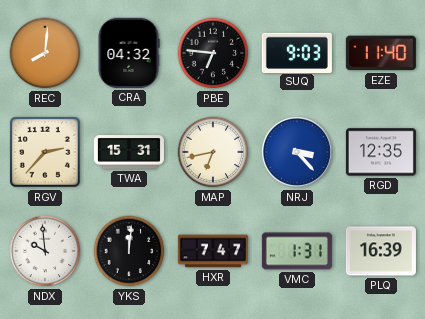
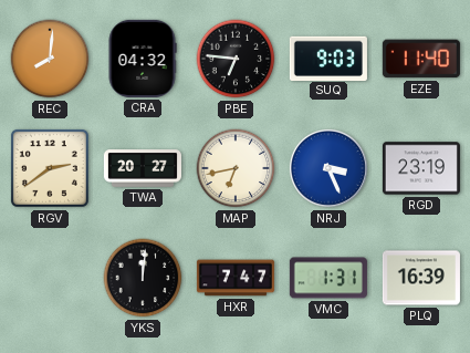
RGV: 2:37 -> 2:39
TWA: 15:31 -> 20:27
NRJ: 3:23 -> 3:26
RGD: 12:35 -> 23:19
NDX: 9:59 -> none
